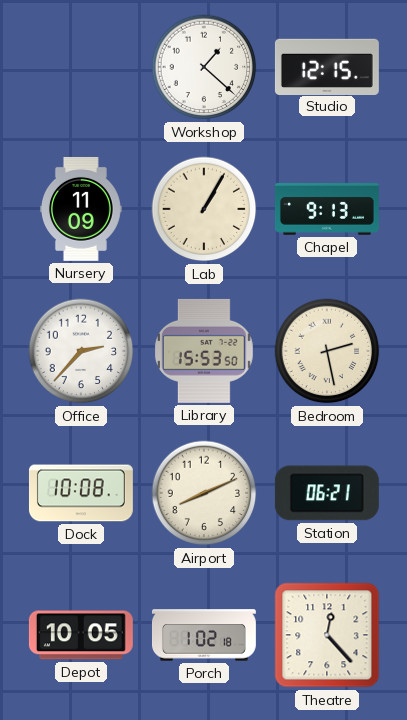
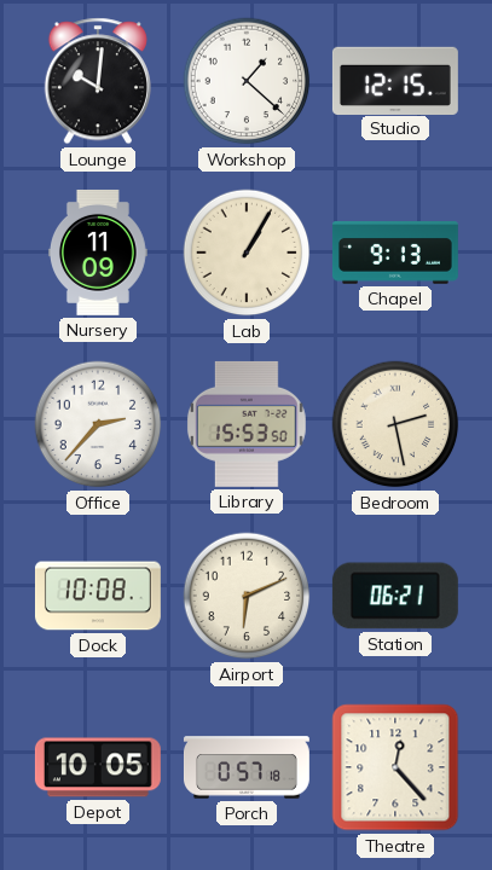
Lounge: none -> 10:01
Airport: 8:11 -> 6:11
Porch: 1:02 -> 0:57
